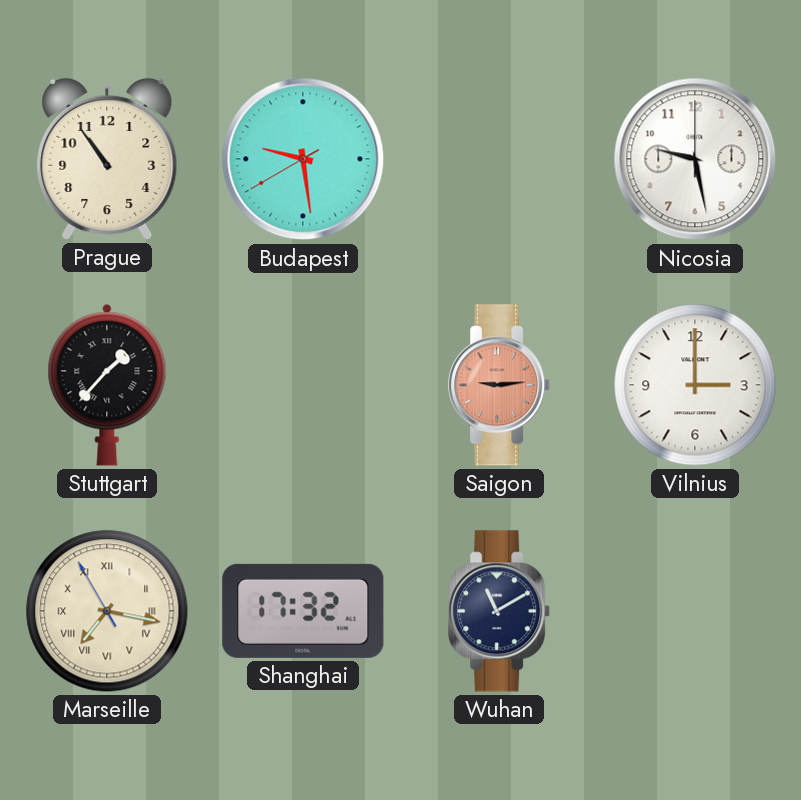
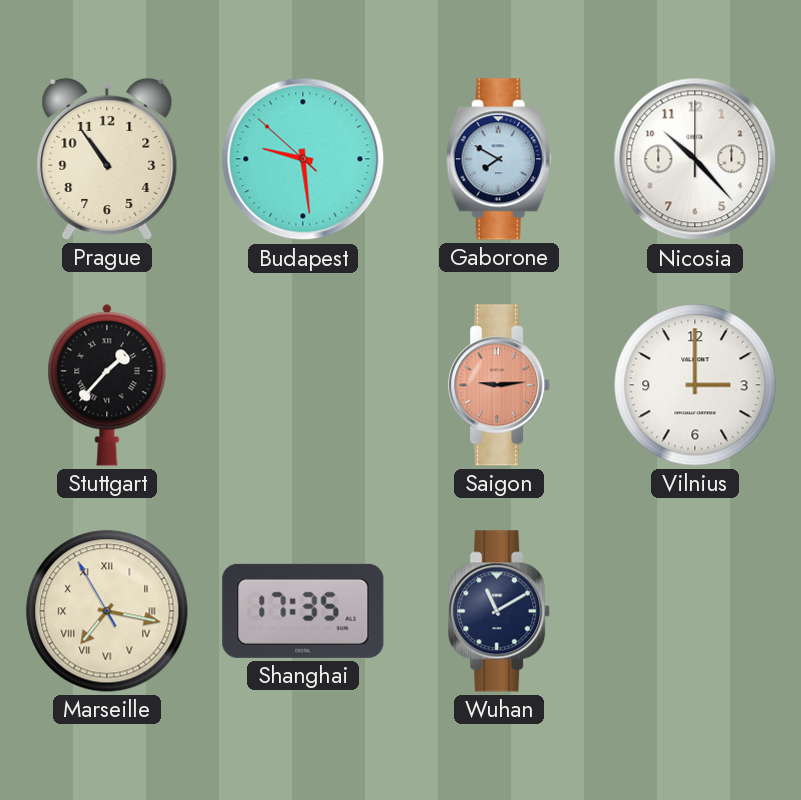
Budapest: 9:28:40 -> 9:28:52
Gaborone: none -> 7:50
Nicosia: 9:28 -> 10:23
Shanghai: 17:32 -> 17:35
